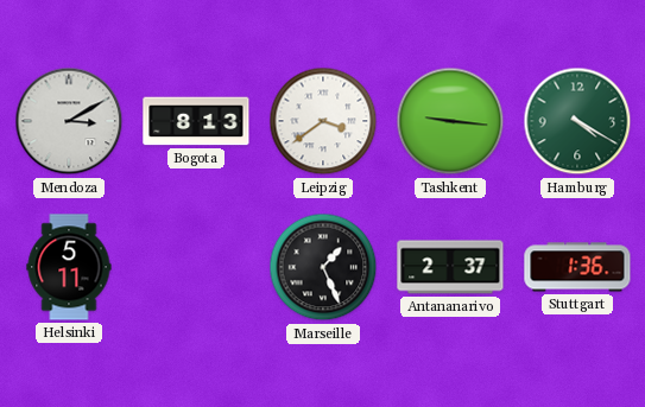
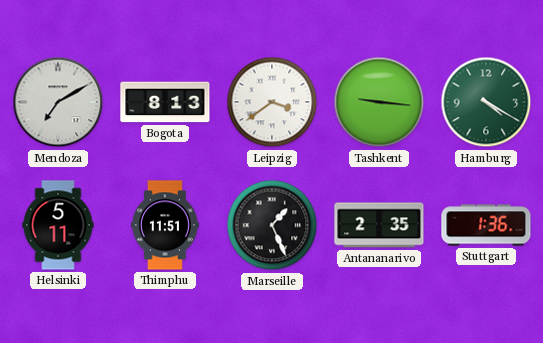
Mendoza: 3:10 -> 7:10
Thimphu: none -> 11:51
Antananarivo: 2:37 -> 2:35
